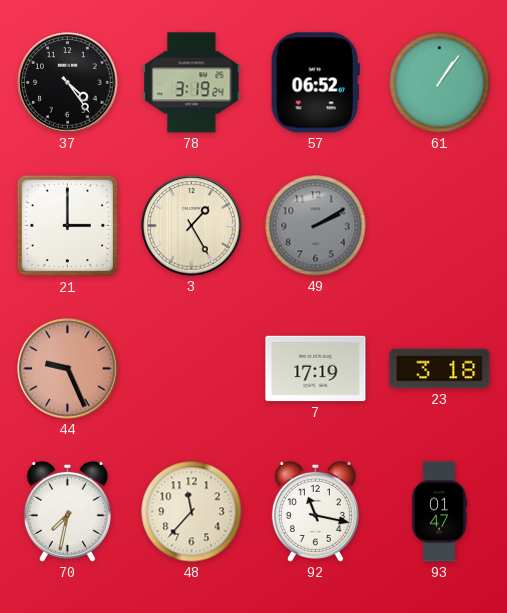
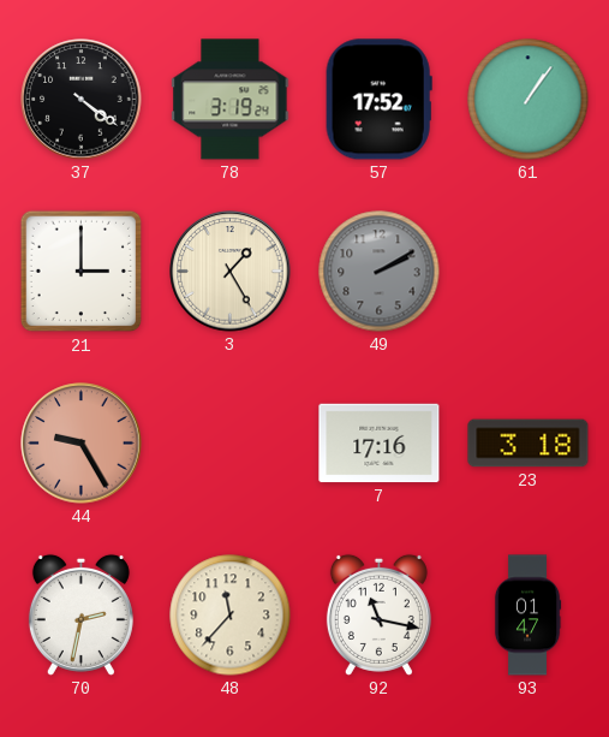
37: 4:24 -> 4:21
57: 06:52 -> 17:52
44: 9:26 -> 9:25
7: 17:19 -> 17:16
70: 7:32 -> 2:32
